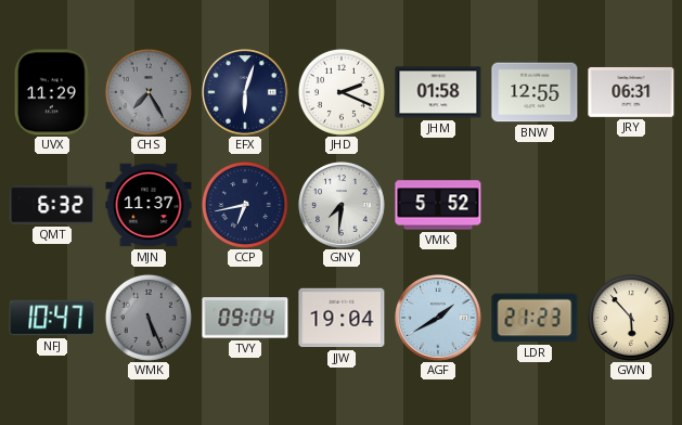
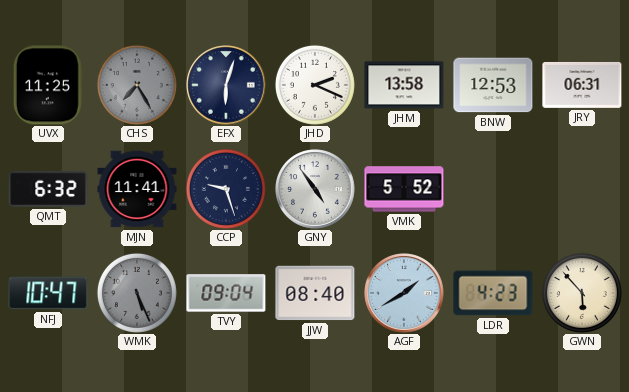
UVX: 11:29 -> 11:25
JHM: 01:58 -> 13:58
BNW: 12:55 -> 12:53
MJN: 11:37 -> 11:41
CCP: 6:43 -> 9:27
GNY: 7:31 -> 4:54
JJW: 19:04 -> 08:40
LDR: 21:23 -> 4:23
